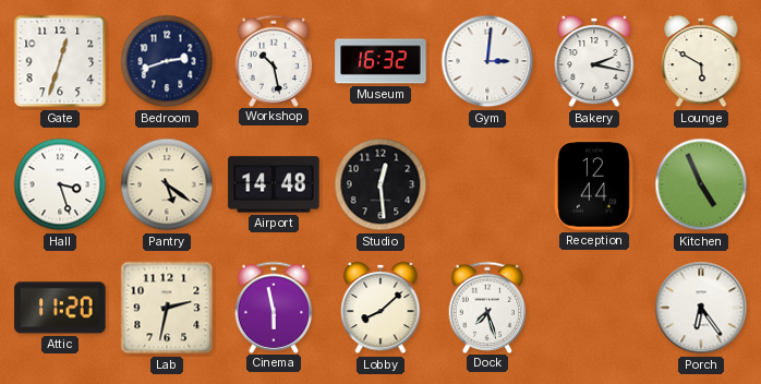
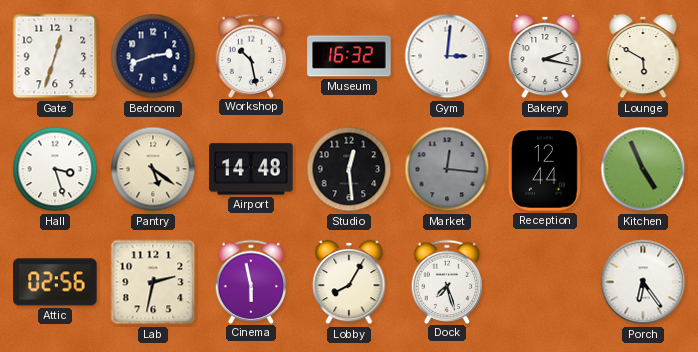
Market: none -> 12:16
Attic: 11:20 -> 02:56
Lobby: 8:08 -> 8:05
